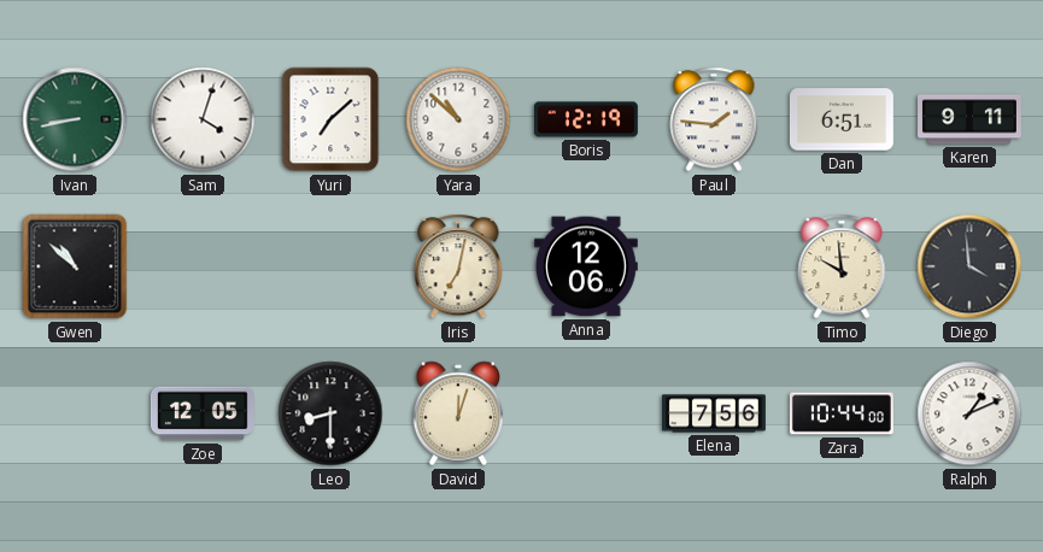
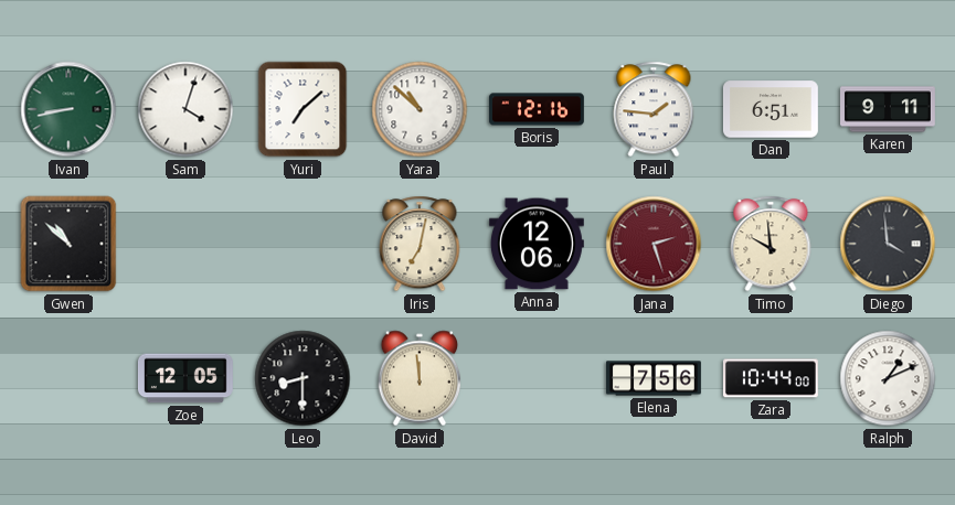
Boris: 12:19 -> 12:16
Jana: none -> 2:27
David: 12:03 -> 11:59
